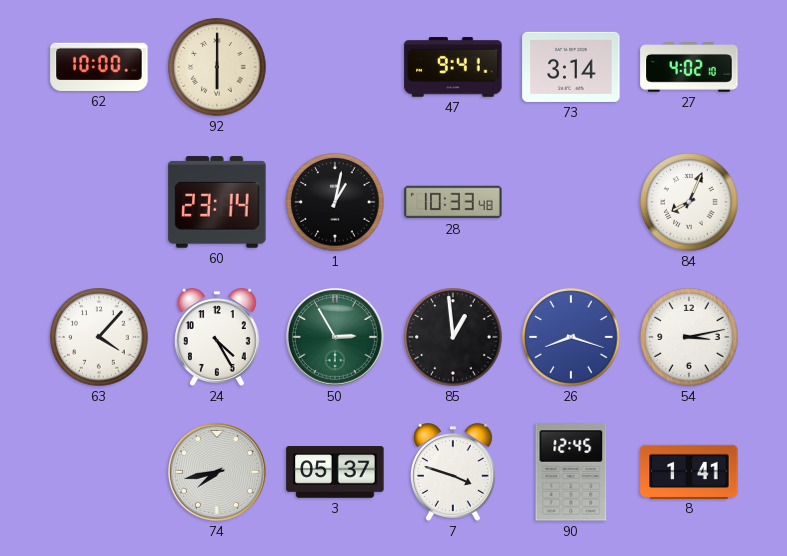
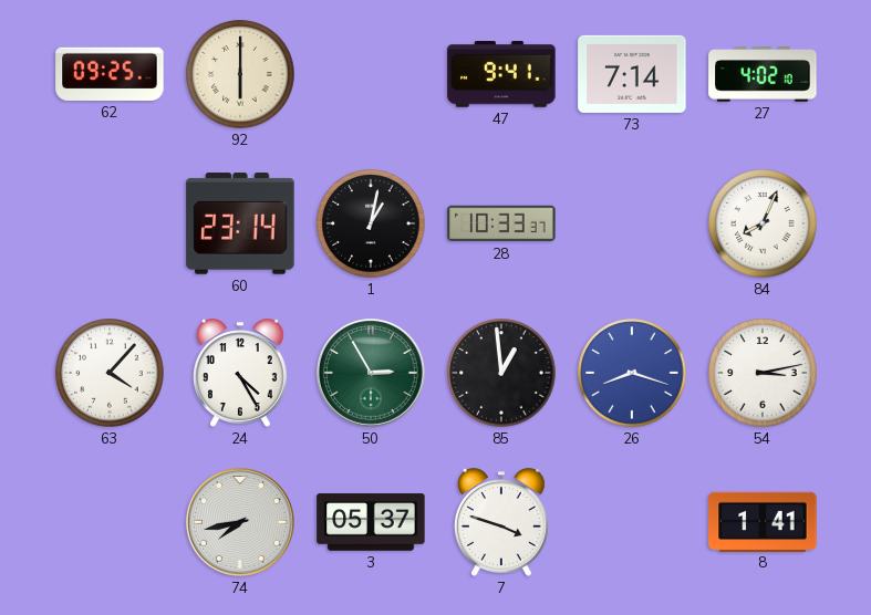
62: 10:00 -> 09:25
73: 3:14 -> 7:14
28: 10:33:48 -> 10:33:37
90: 12:45 -> none
